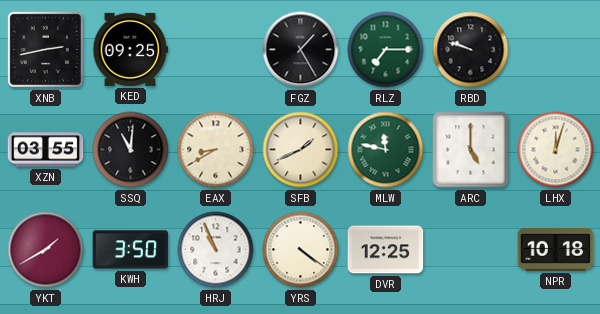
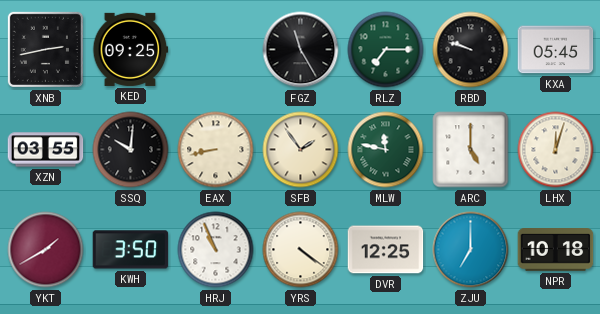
FGZ: 1:25 -> 11:25
KXA: none -> 05:45
SSQ: 11:01 -> 10:01
EAX: 8:40 -> 8:43
SFB: 1:41 -> 1:54
ZJU: none -> 7:00
